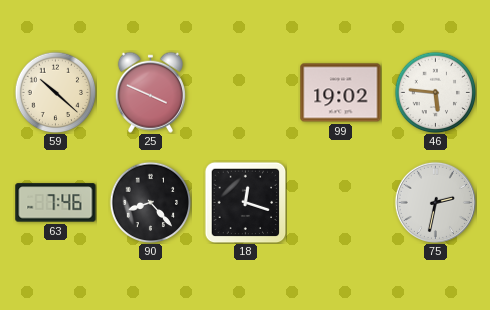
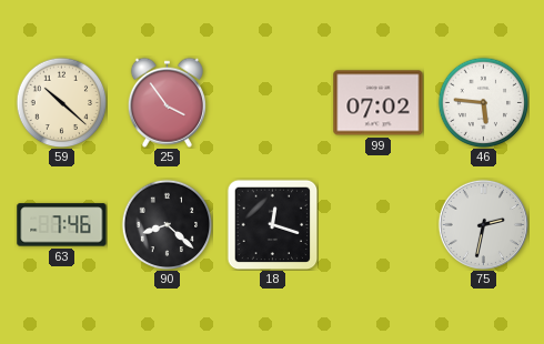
25: 3:49 -> 3:54
99: 19:02 -> 07:02
90: 8:23 -> 8:22
